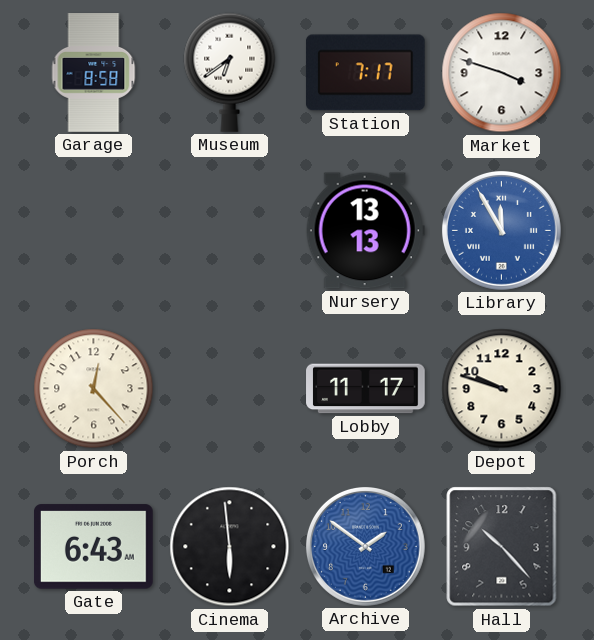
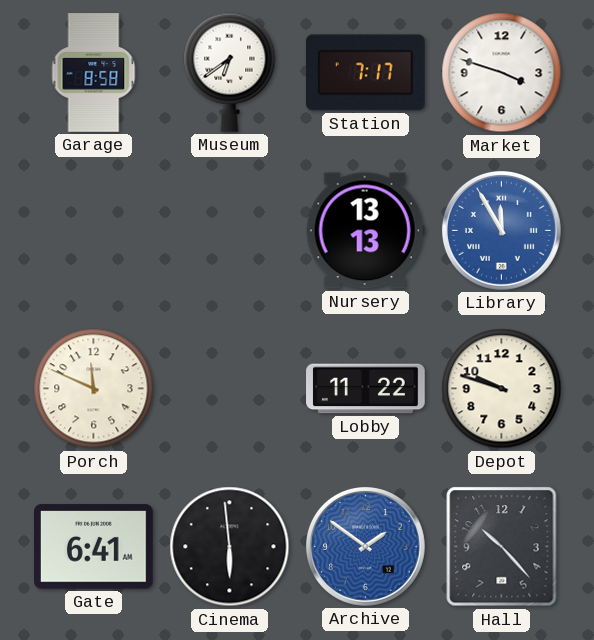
Porch: 12:23 -> 11:49
Lobby: 11:17 -> 11:22
Gate: 6:43 -> 6:41
